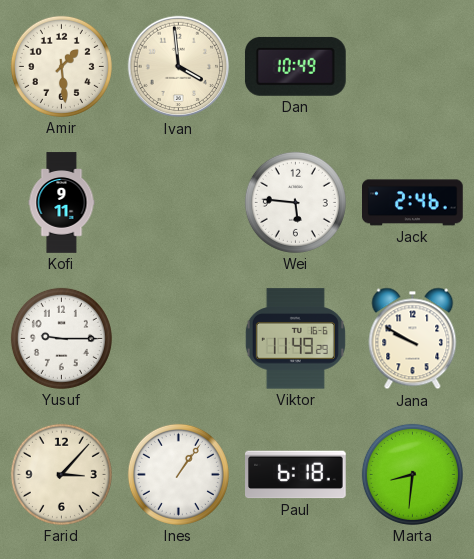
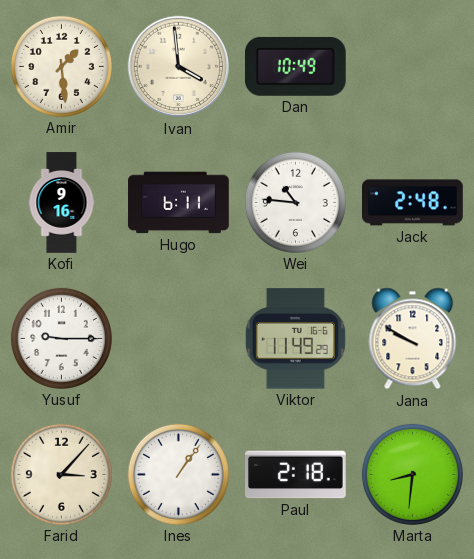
Kofi: 9:11 -> 9:16
Hugo: none -> 6:11
Wei: 5:46 -> 10:46
Jack: 2:46 -> 2:48
Paul: 6:18 -> 2:18
